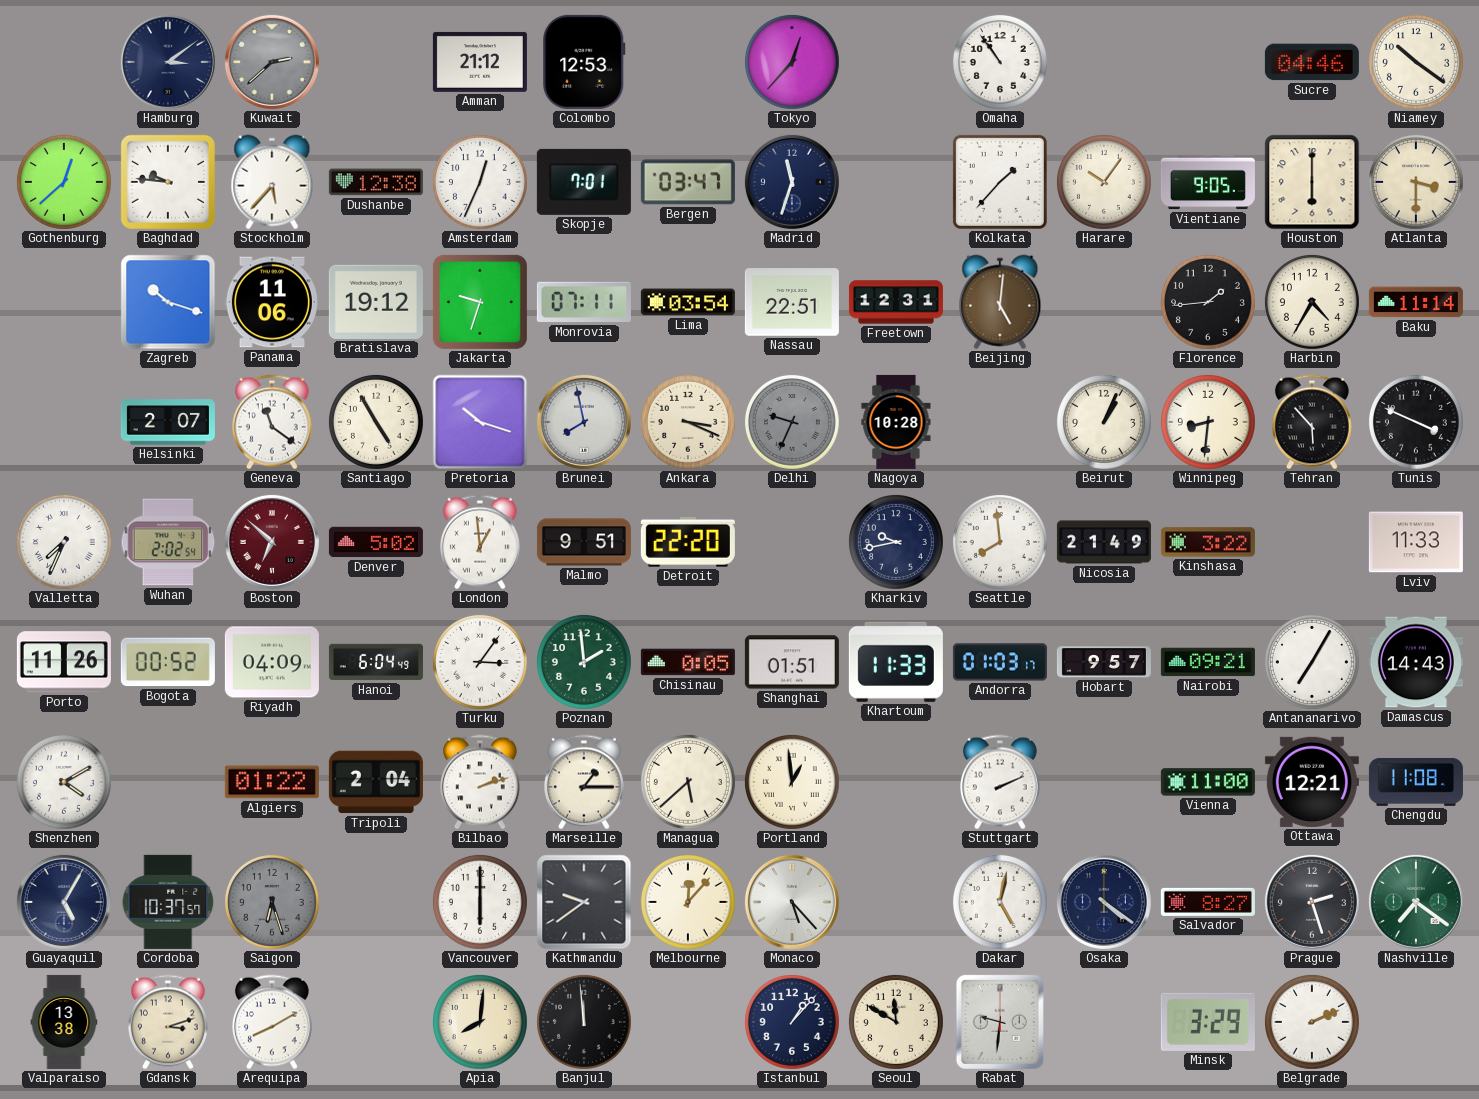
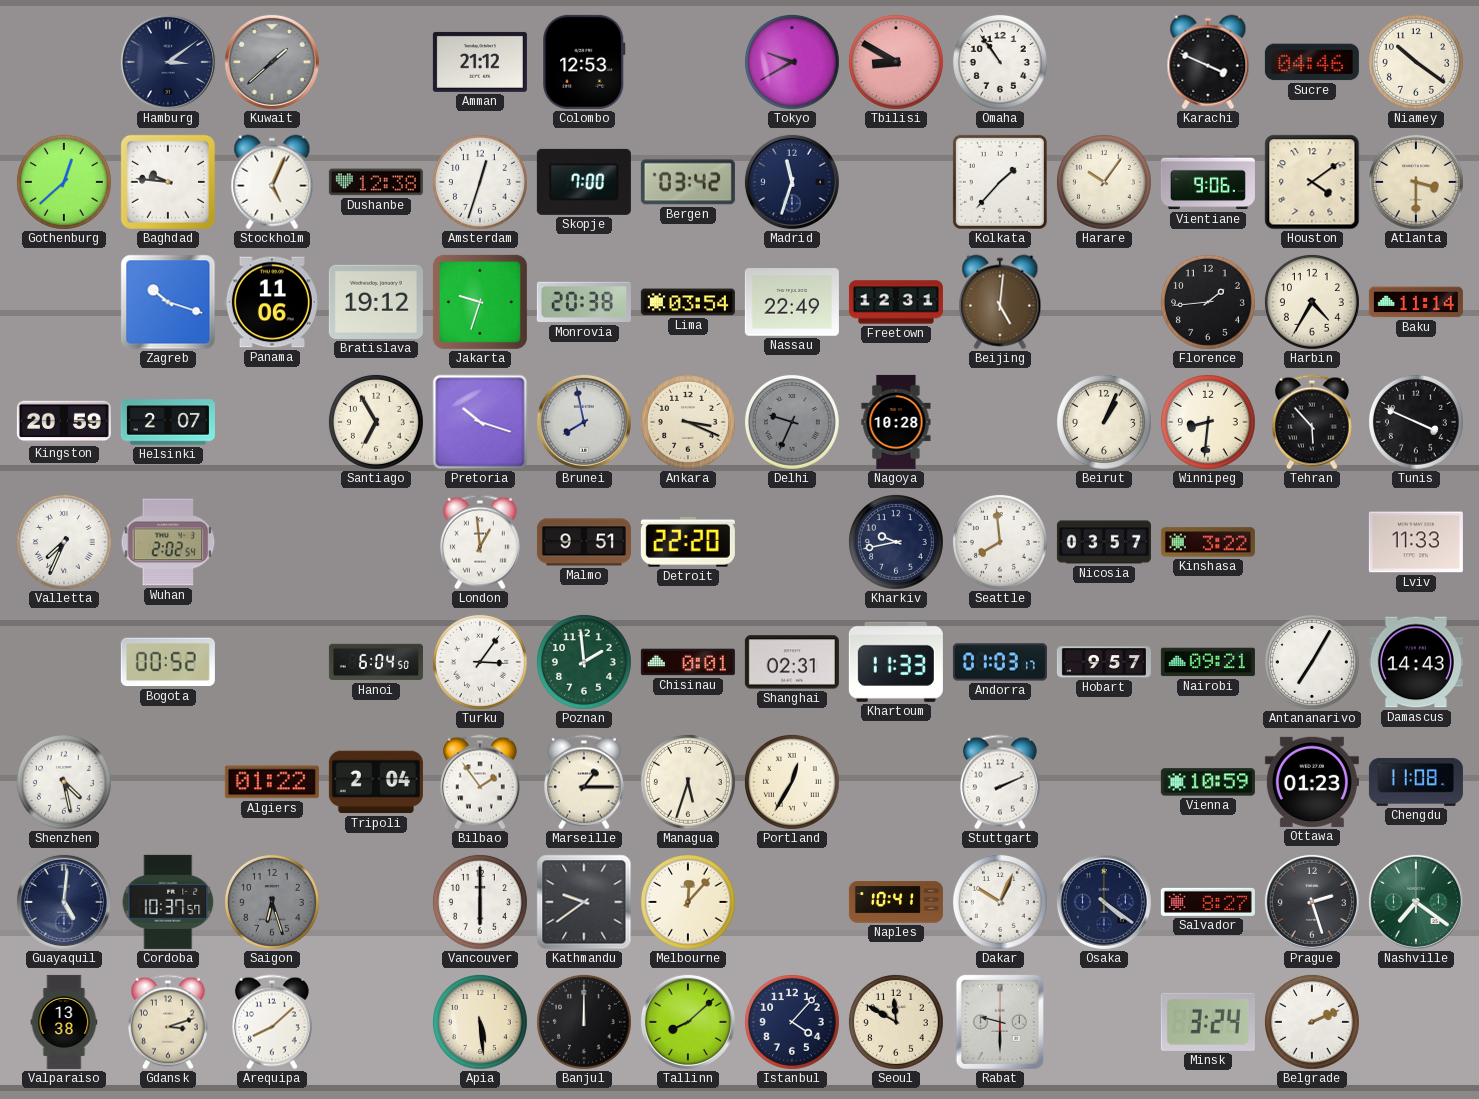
Kuwait: 2:38 -> 1:38
Tokyo: 12:37 -> 9:40
Tbilisi: none -> 8:50
Karachi: none -> 3:49
Stockholm: 5:37 -> 5:04
Amsterdam: 12:34 -> 12:33
Skopje: 7:01 -> 7:00
Bergen: 03:47 -> 03:42
Vientiane: 9:05 -> 9:06
Houston: 6:00 -> 4:09
Monrovia: 07:11 -> 20:38
Nassau: 22:51 -> 22:49
Kingston: none -> 20:59
Geneva: 11:21 -> none
Santiago: 4:55 -> 6:55
Boston: 6:52 -> none
Denver: 5:02 -> none
Nicosia: 21:49 -> 03:57
Porto: 11:26 -> none
Riyadh: 04:09 -> none
Hanoi: 6:04:49 -> 6:04:50
Chisinau: 0:05 -> 0:01
Shanghai: 01:51 -> 02:31
Shenzhen: 4:10 -> 4:28
Bilbao: 2:12 -> 1:54
Managua: 5:38 -> 5:33
Portland: 12:59 -> 12:35
Vienna: 11:00 -> 10:59
Ottawa: 12:21 -> 01:23
Guayaquil: 5:05 -> 5:01
Monaco: 5:23 -> none
Naples: none -> 10:41
Dakar: 5:02 -> 10:04
Arequipa: 8:10 -> 8:08
Apia: 8:01 -> 5:29
Banjul: 11:59 -> 12:00
Tallinn: none -> 8:08
Istanbul: 1:07 -> 4:07
Rabat: 9:31 -> 9:30
Minsk: 3:29 -> 3:24
